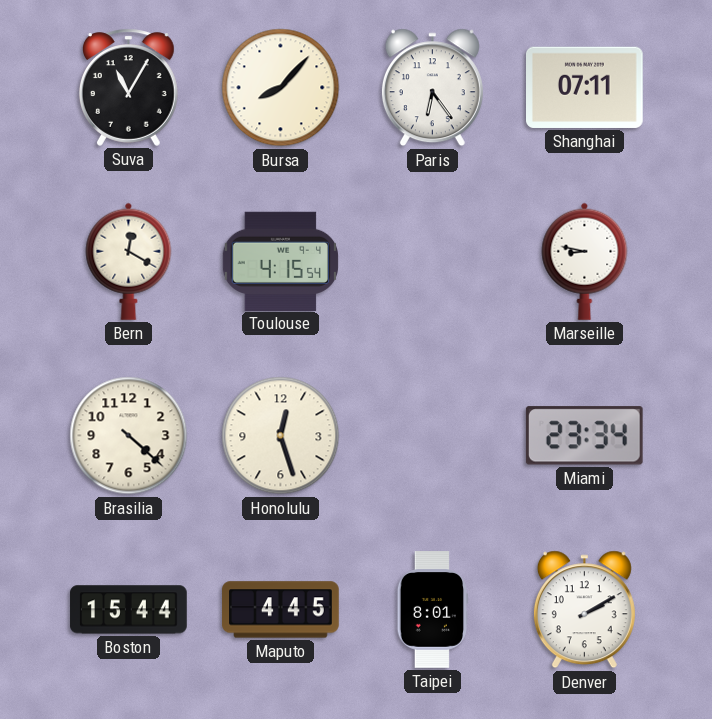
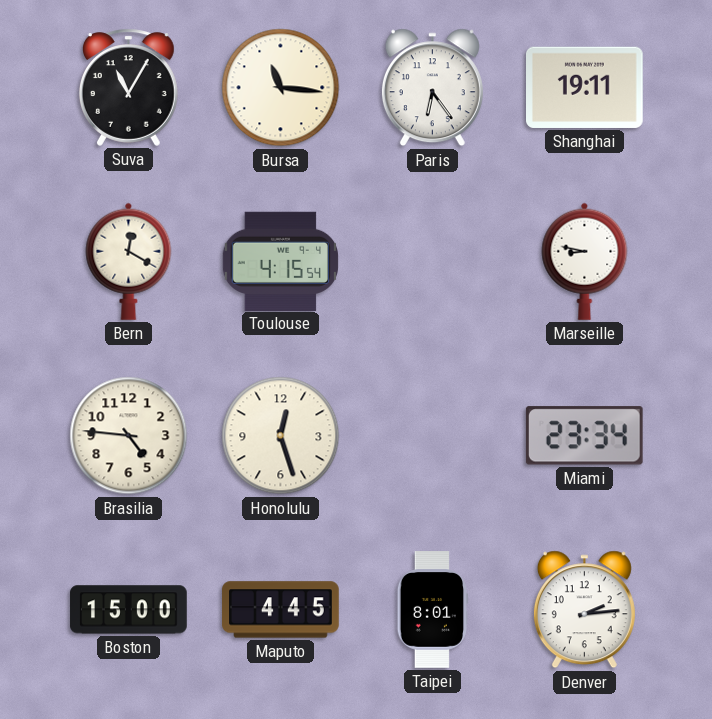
Bursa: 8:07 -> 11:16
Shanghai: 07:11 -> 19:11
Brasilia: 4:22 -> 4:46
Boston: 15:44 -> 15:00
Denver: 2:10 -> 2:14
